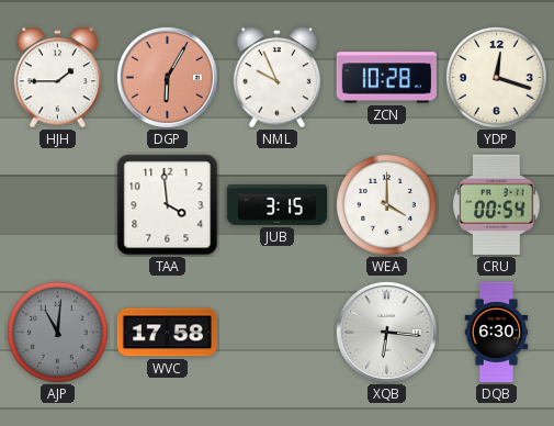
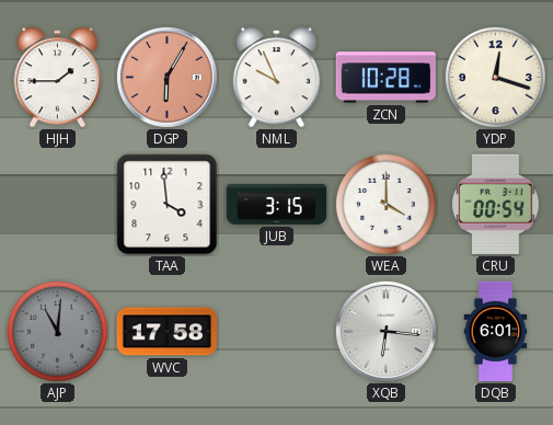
DQB: 6:30 -> 6:01
